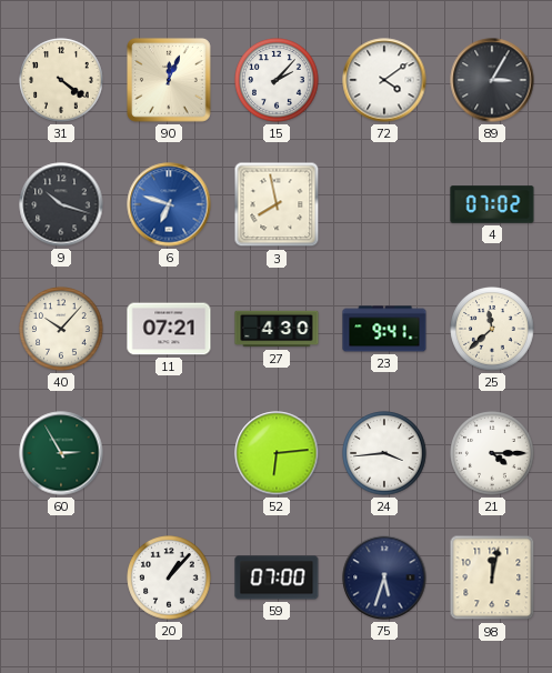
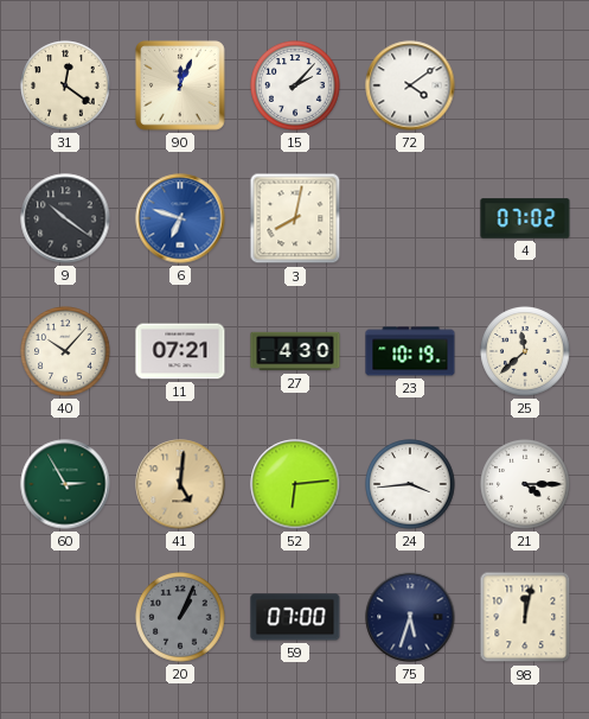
31: 4:21 -> 12:21
89: 3:05 -> none
9: 10:18 -> 10:21
3: 7:58 -> 8:02
23: 9:41 -> 10:19
41: none -> 5:01
20: 1:07 -> 1:04
20 dial: white -> grey
